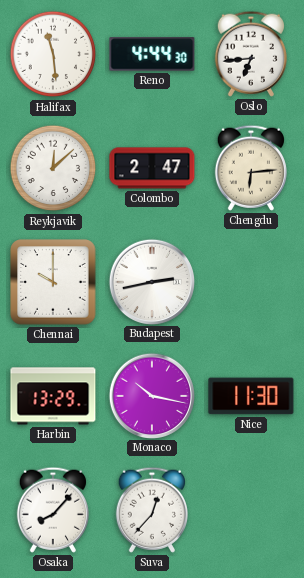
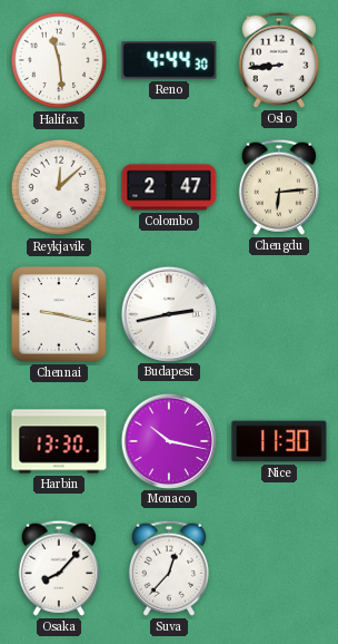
Oslo: 6:44 -> 8:44
Chennai: 10:00 -> 9:17
Harbin: 13:29 -> 13:30
